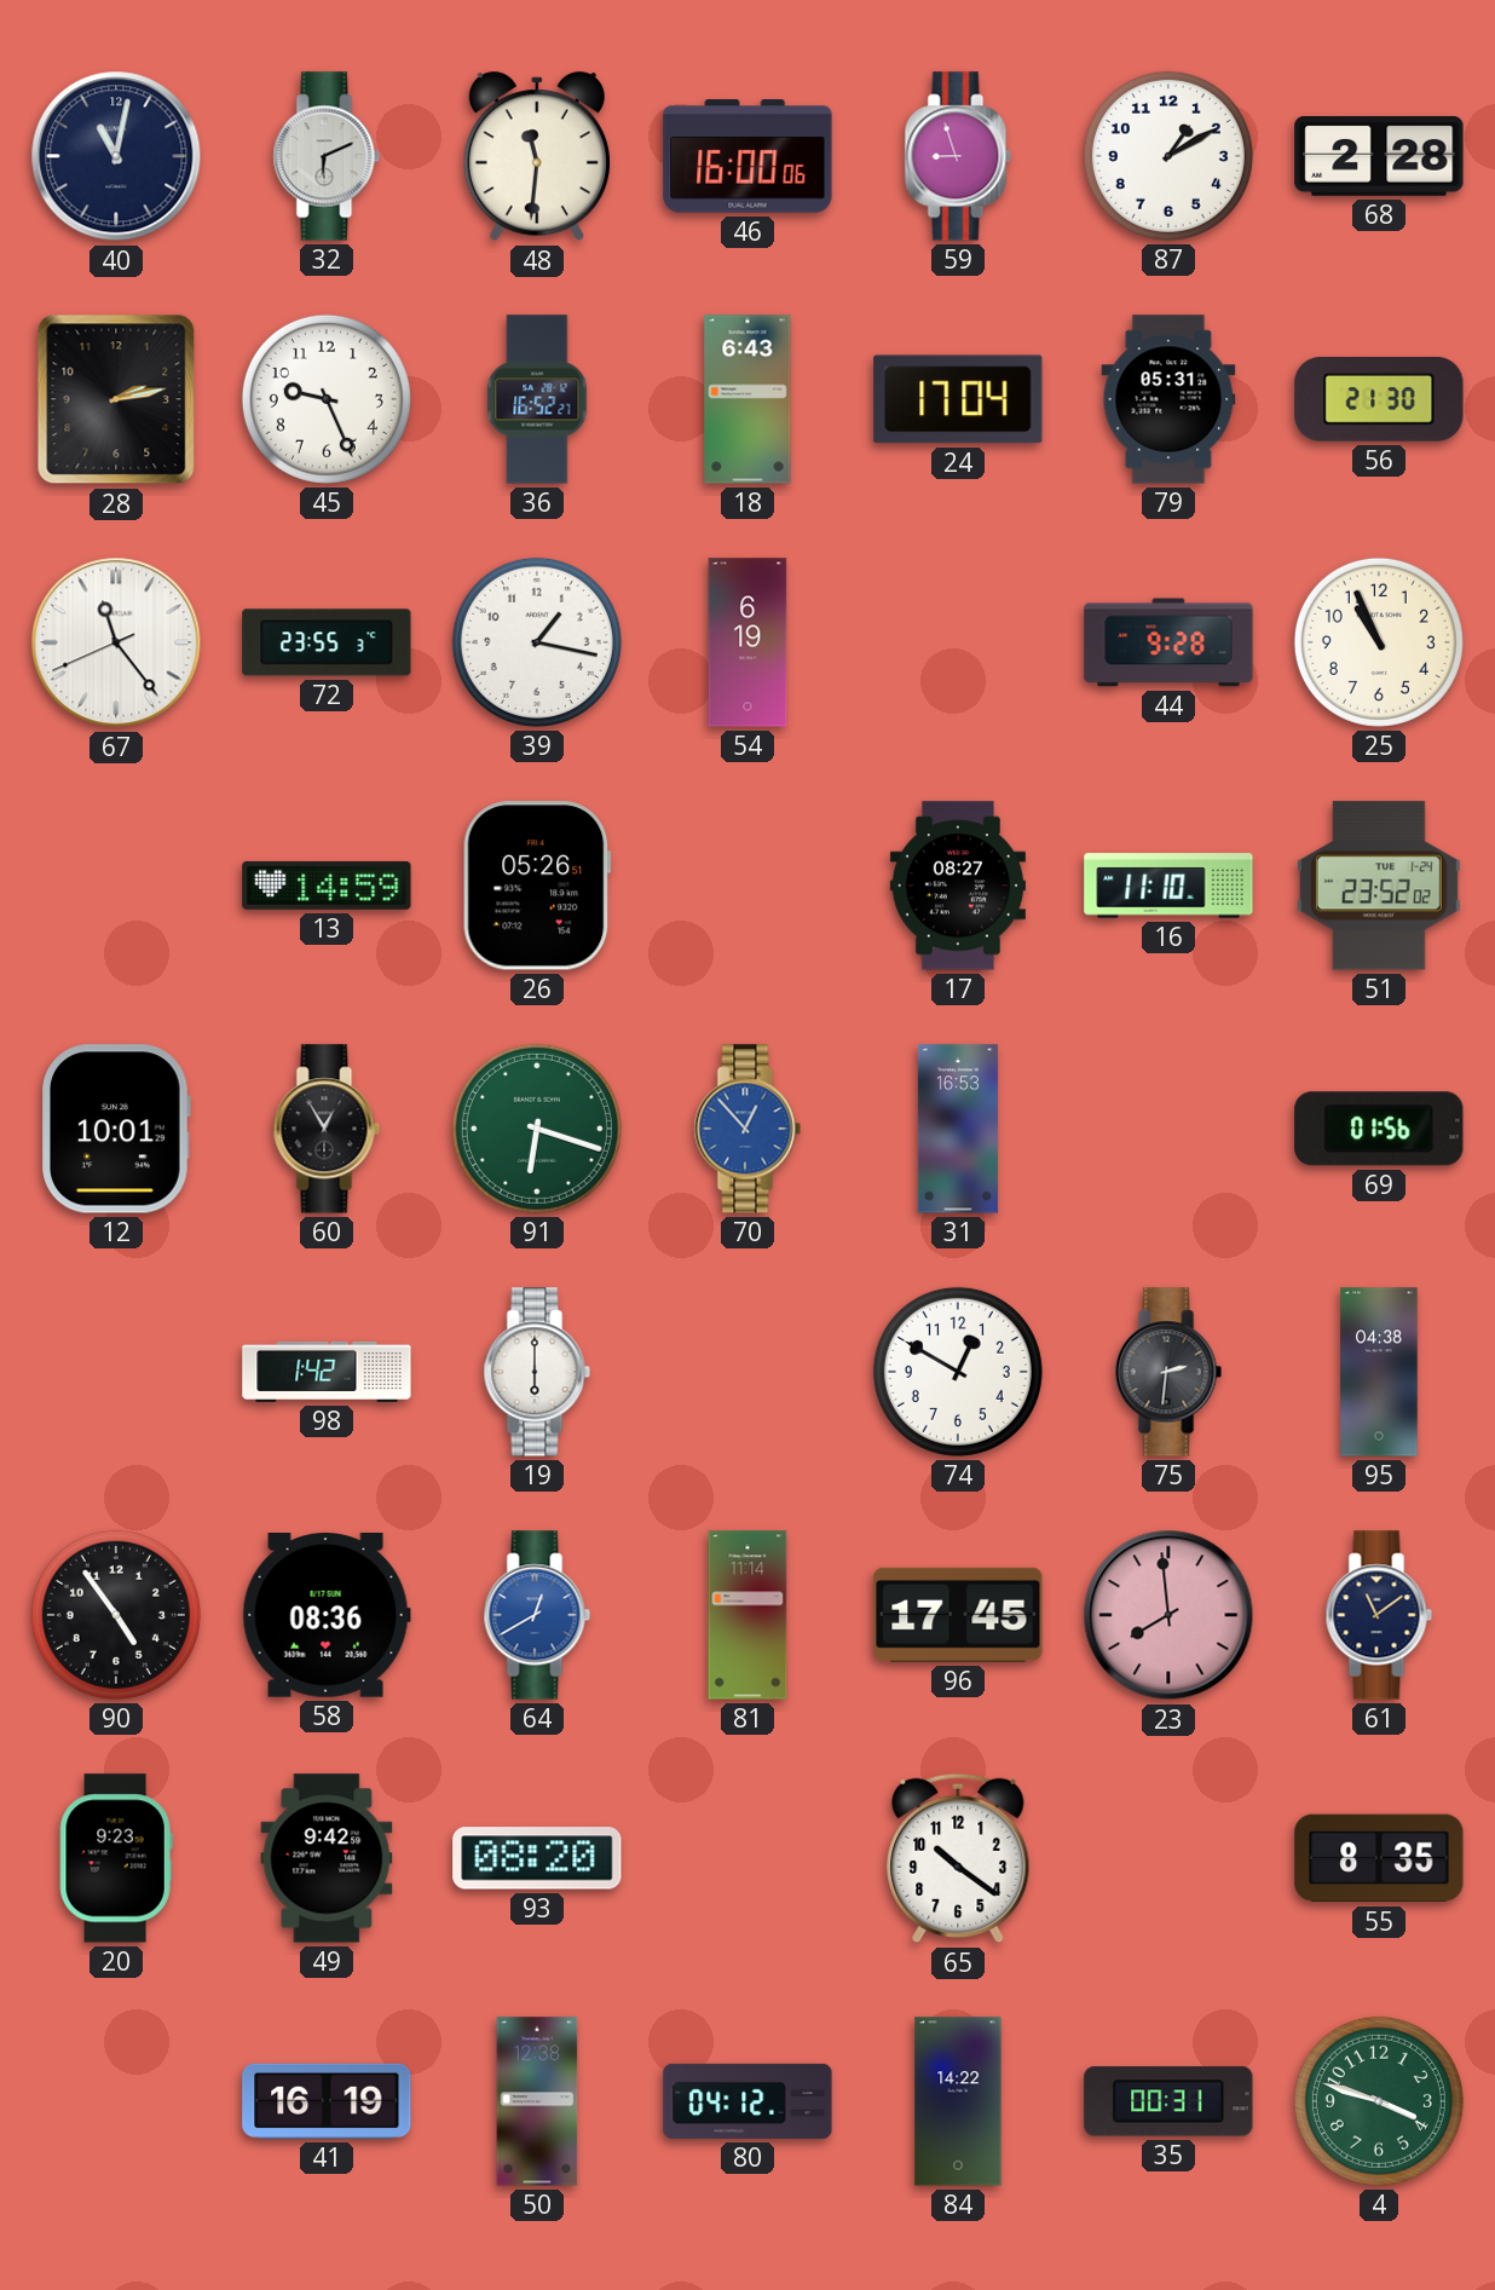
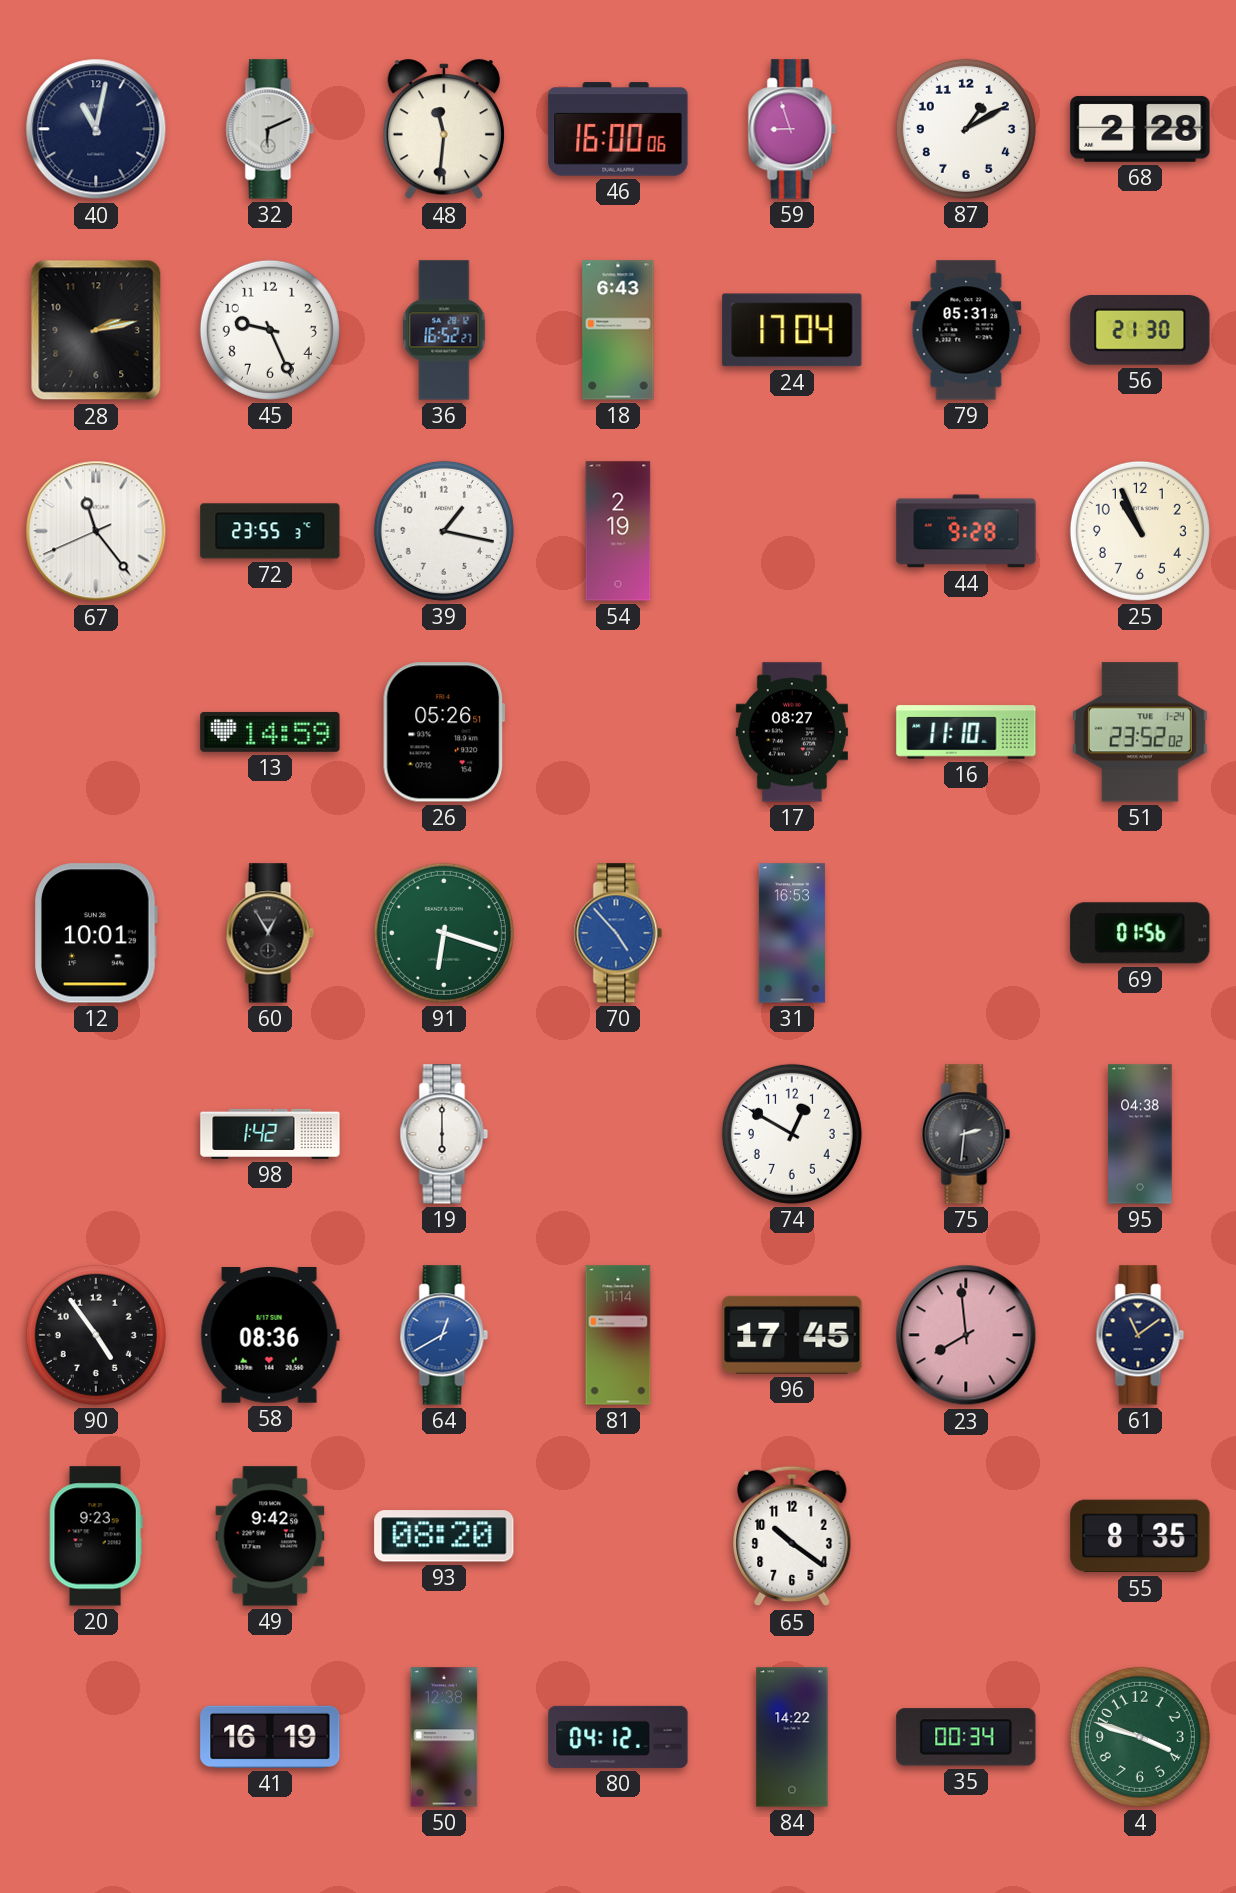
54: 6:19 -> 2:19
70: 12:53 -> 4:53
35: 00:31 -> 00:34
